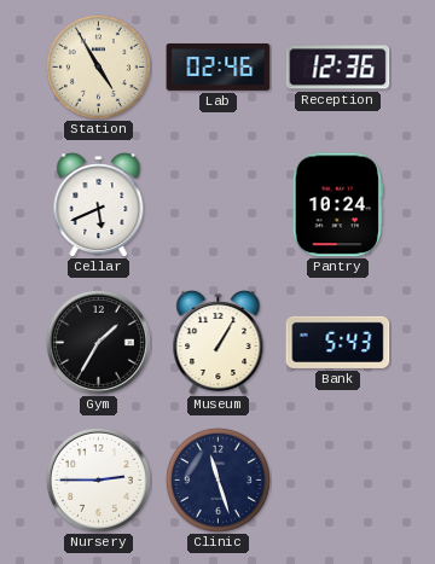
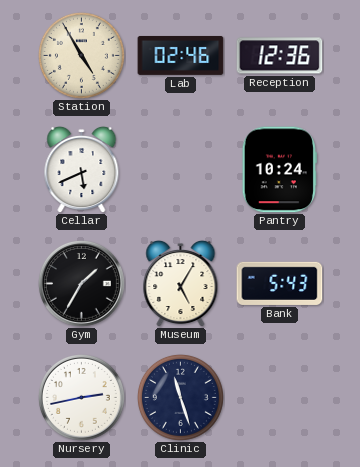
Museum: 1:05 -> 5:05
Nursery: 2:45 -> 2:43
